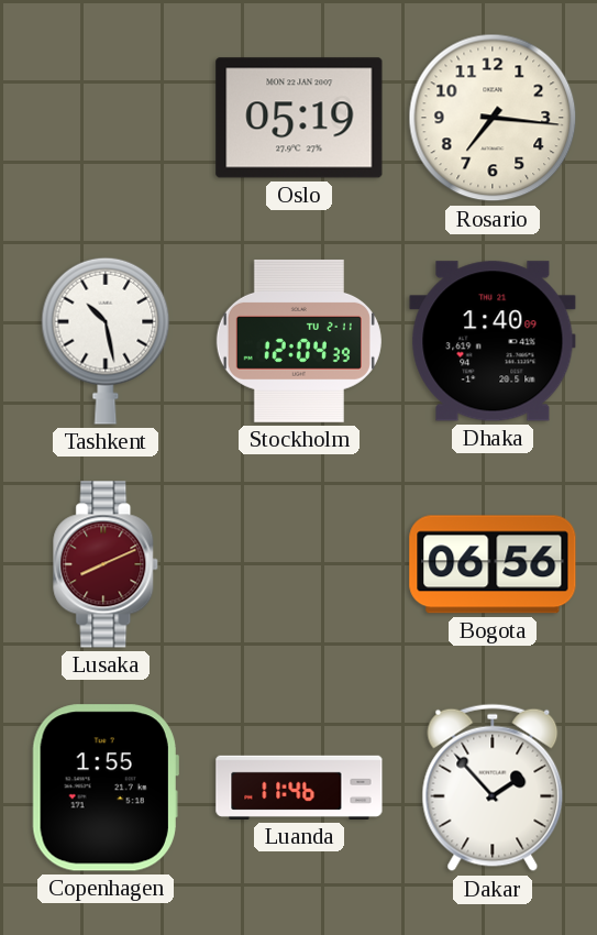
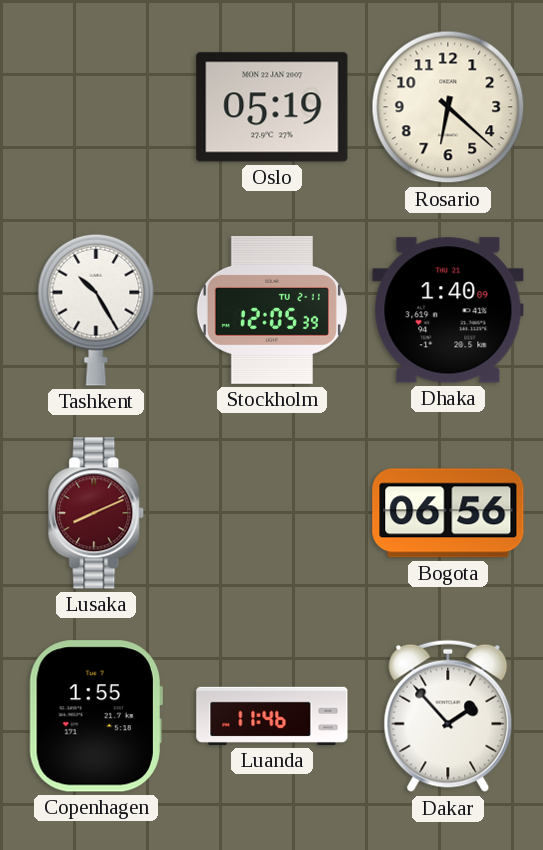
Rosario: 7:16 -> 6:22
Tashkent: 10:28 -> 10:25
Stockholm: 12:04 -> 12:05
